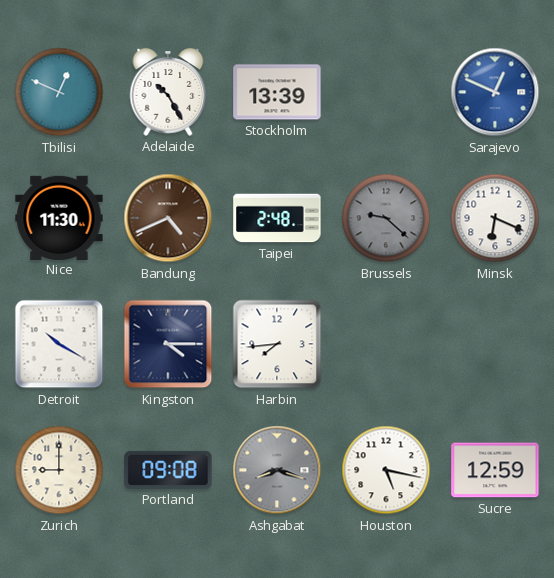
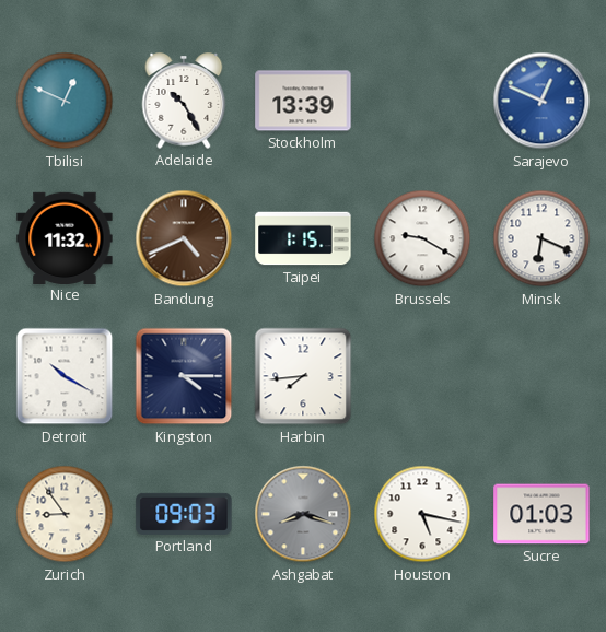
Nice: 11:30 -> 11:32
Taipei: 2:48 -> 1:15
Brussels: 9:22 -> 9:20
Brussels dial: grey -> white
Zurich: 9:00 -> 8:54
Portland: 09:08 -> 09:03
Sucre: 12:59 -> 01:03
